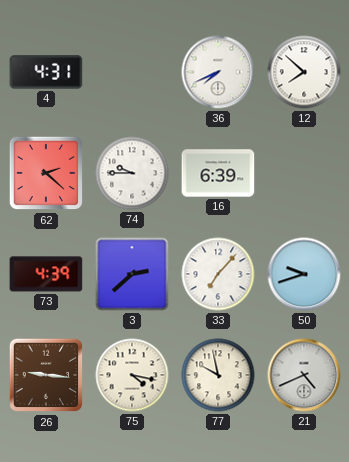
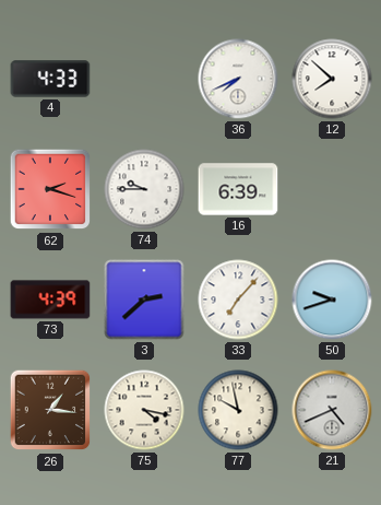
4: 4:31 -> 4:33
62: 2:22 -> 2:18
26: 9:16 -> 1:16
